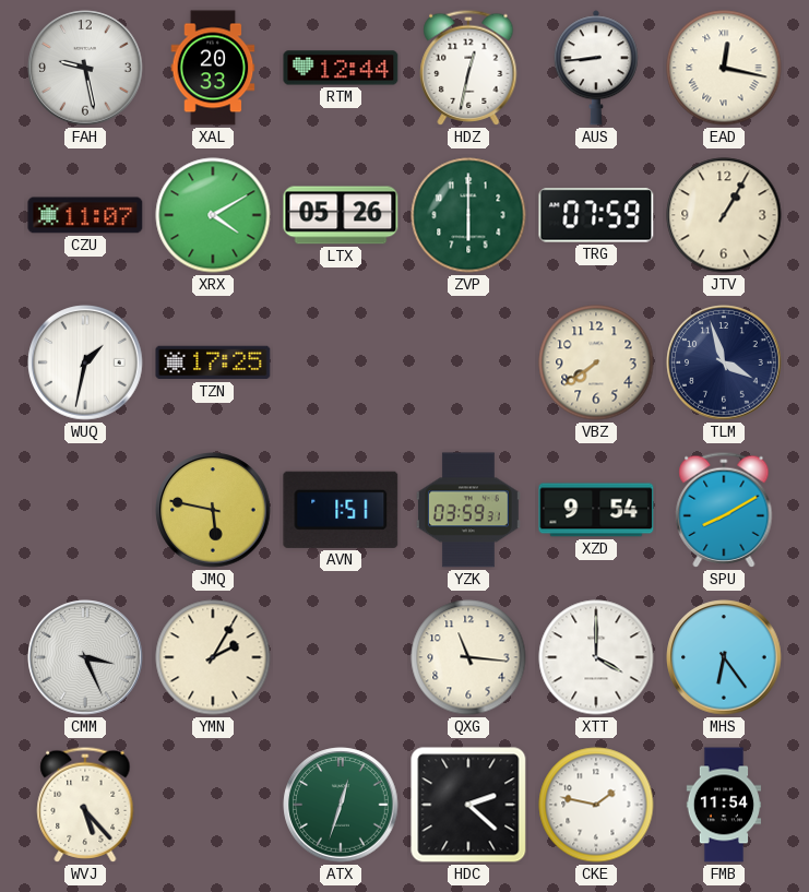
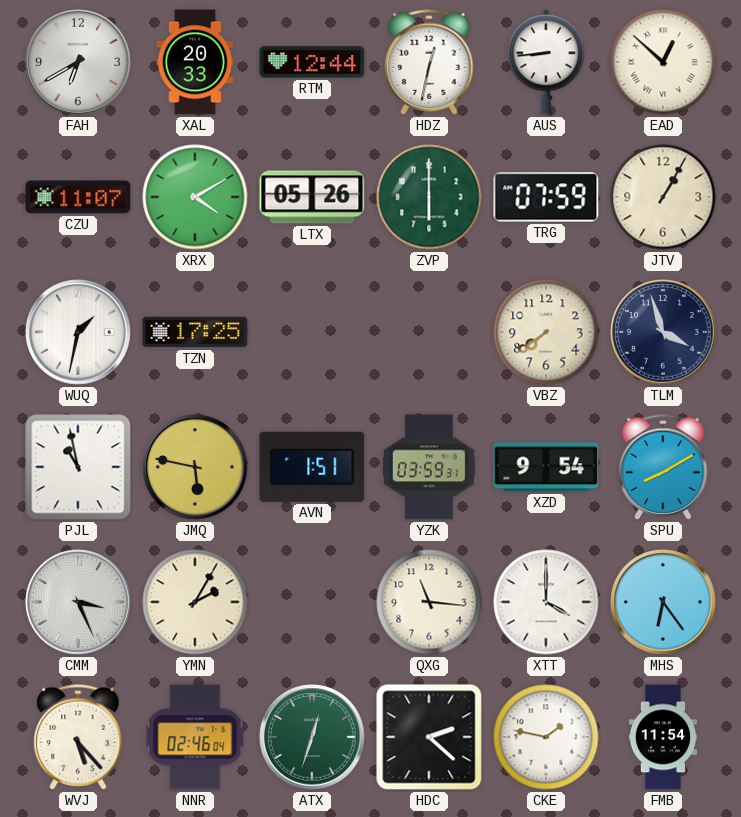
FAH: 9:28 -> 6:40
EAD: 12:17 -> 12:52
PJL: none -> 10:58
NNR: none -> 02:46
